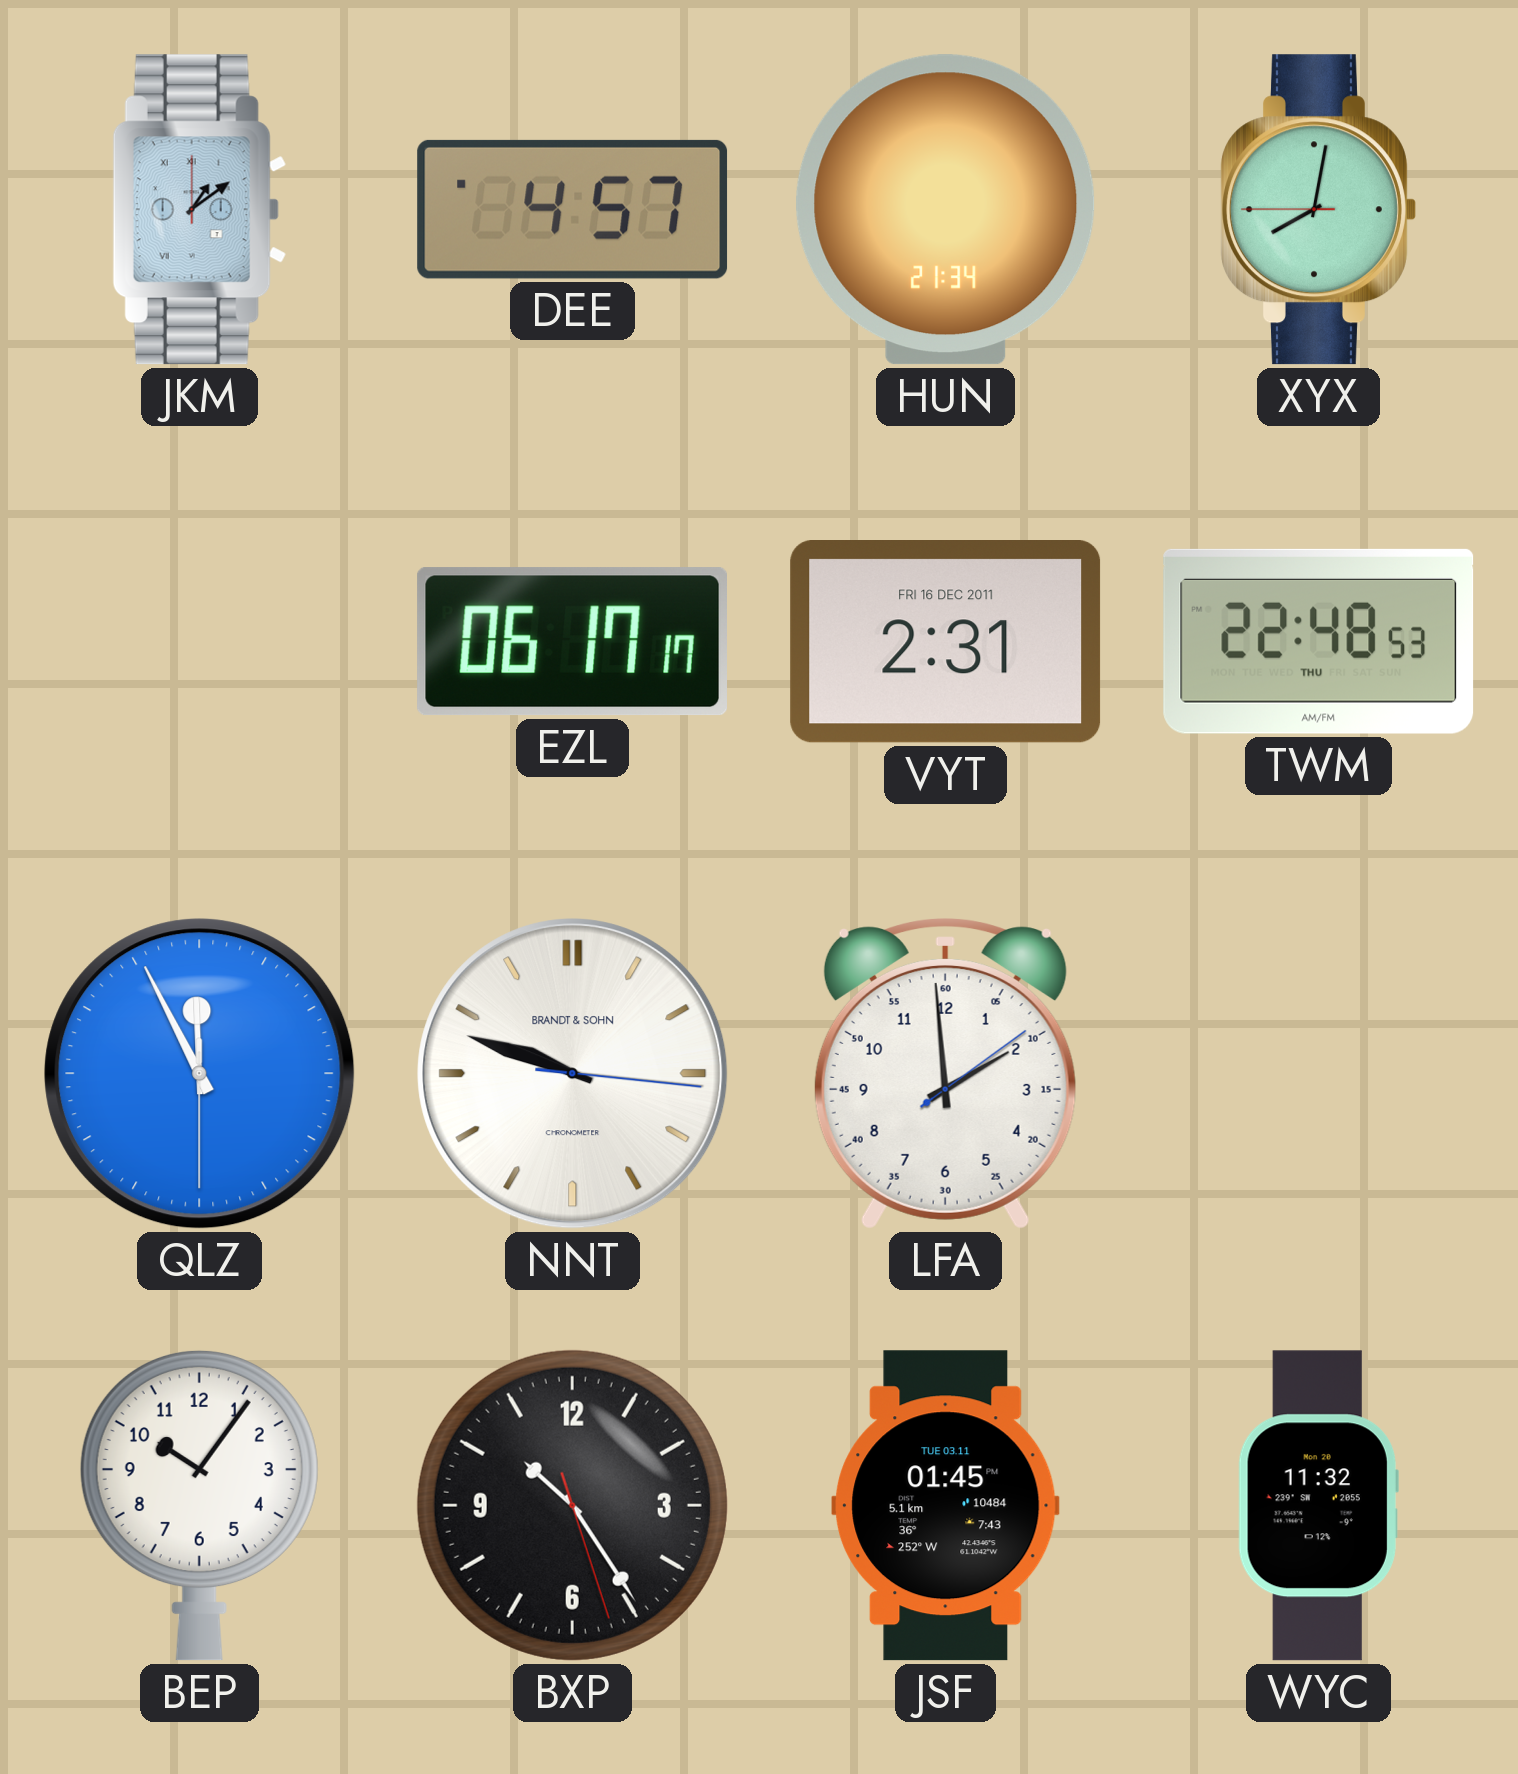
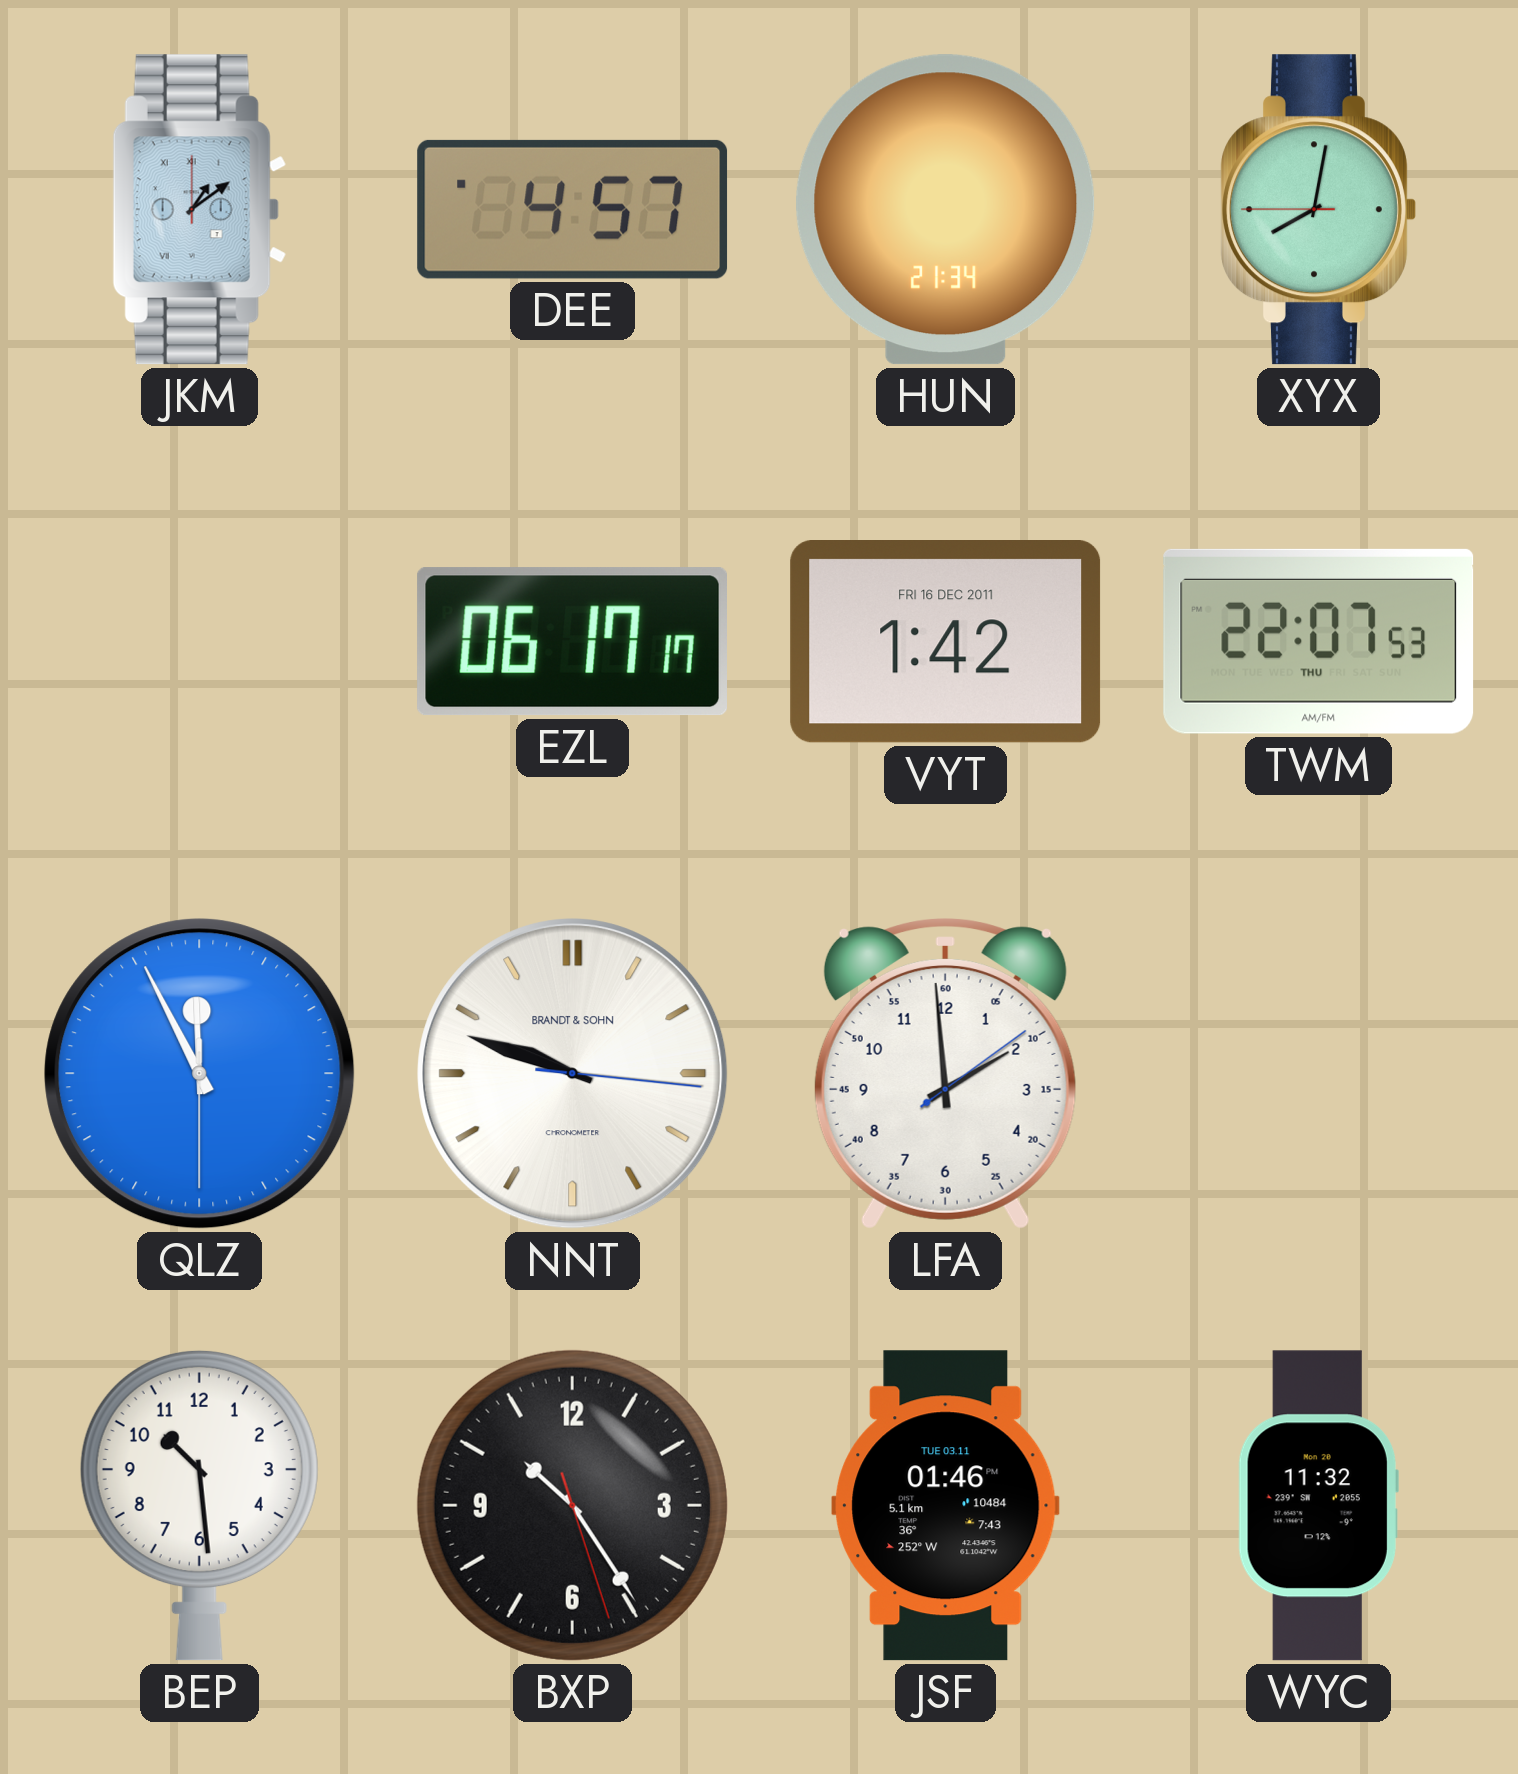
VYT: 2:31 -> 1:42
TWM: 22:48 -> 22:07
BEP: 10:06 -> 10:29
JSF: 01:45 -> 01:46
